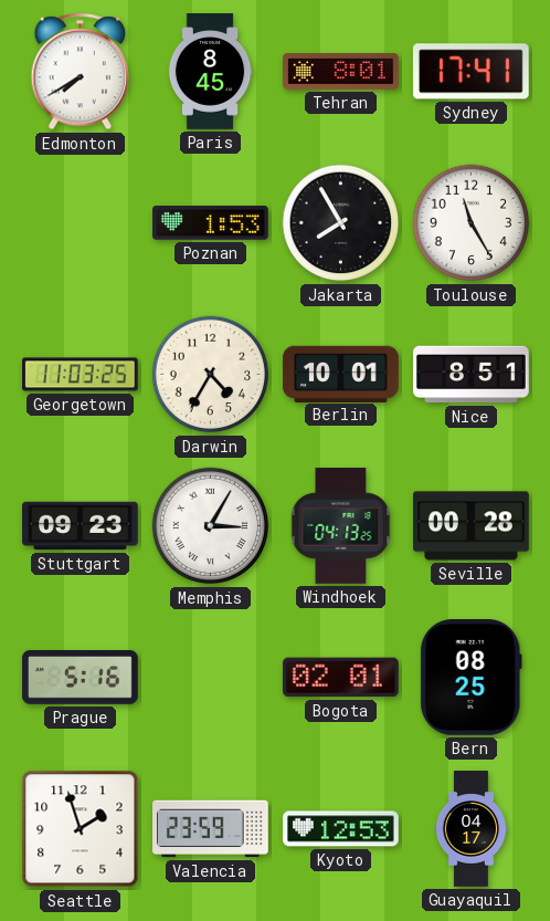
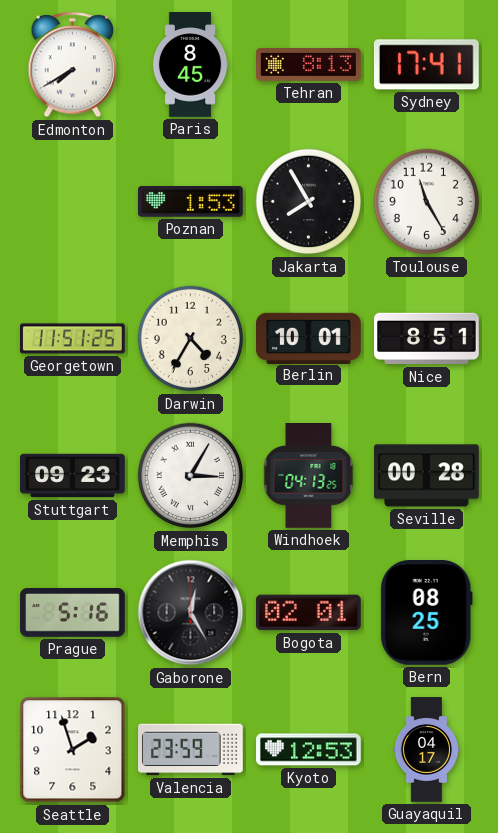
Tehran: 8:01 -> 8:13
Georgetown: 11:03 -> 11:51
Gaborone: none -> 12:25
